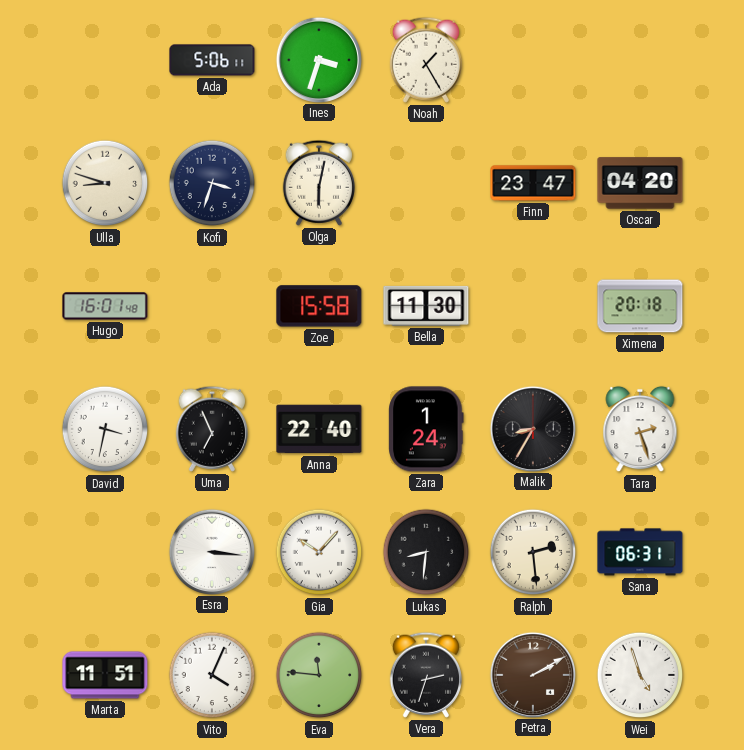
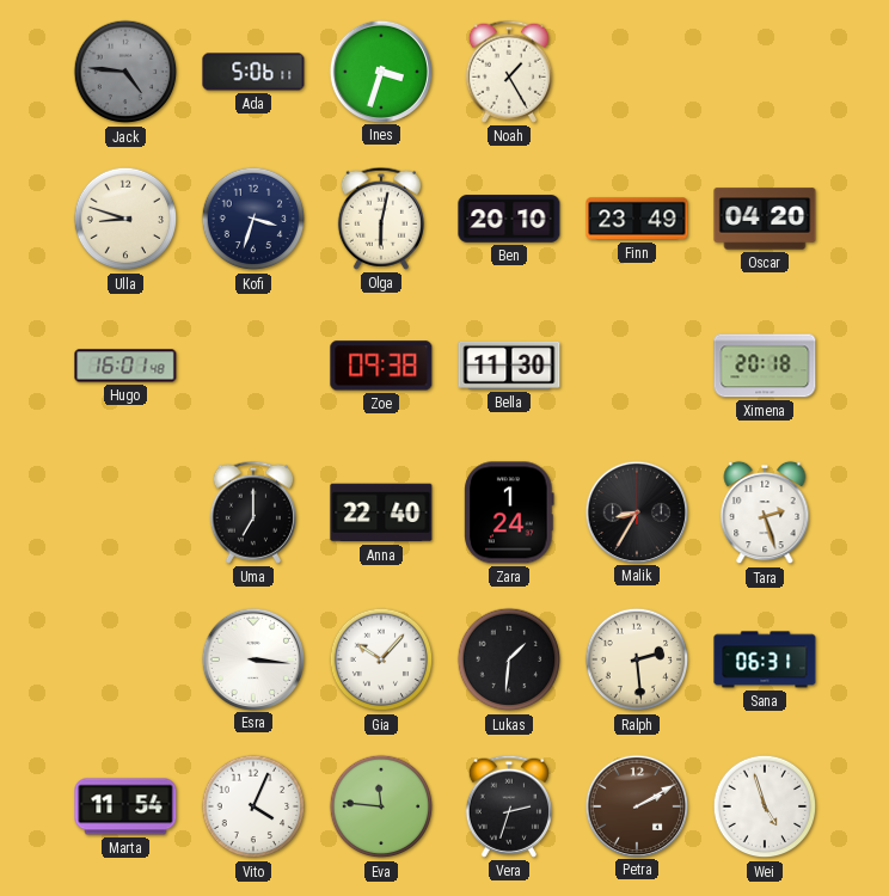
Jack: none -> 4:46
Ben: none -> 20:10
Finn: 23:47 -> 23:49
Zoe: 15:58 -> 09:38
David: 3:32 -> none
Uma: 6:56 -> 7:00
Lukas: 8:31 -> 1:31
Marta: 11:51 -> 11:54
